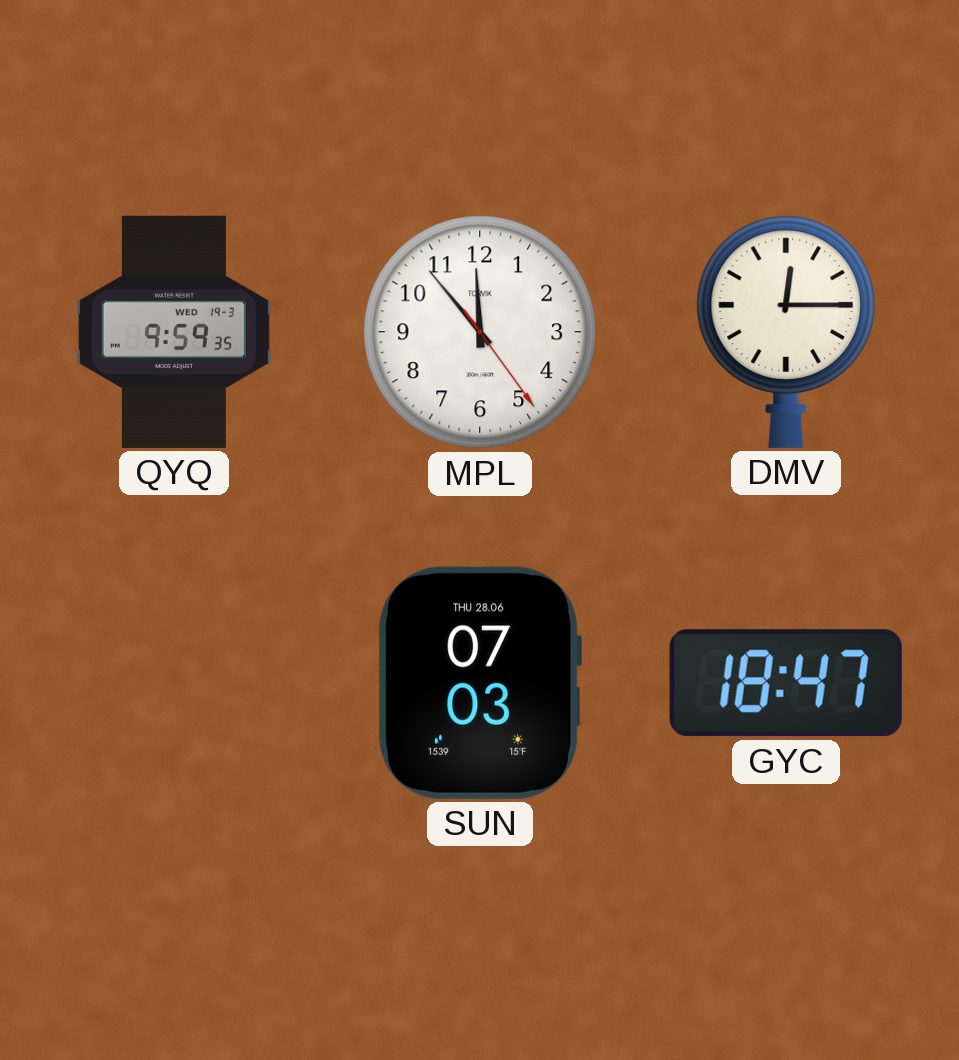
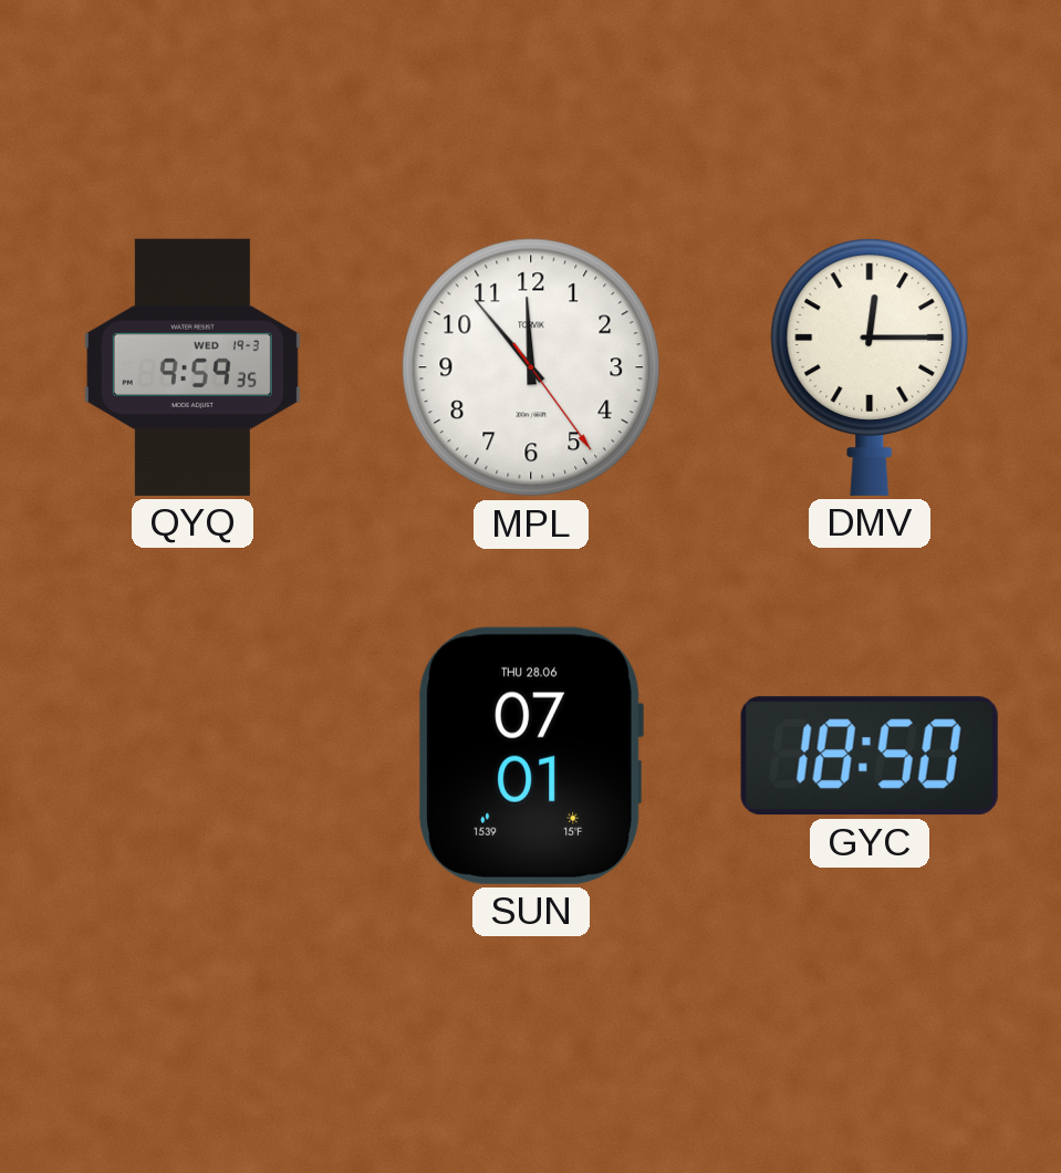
SUN: 07:03 -> 07:01
GYC: 18:47 -> 18:50
